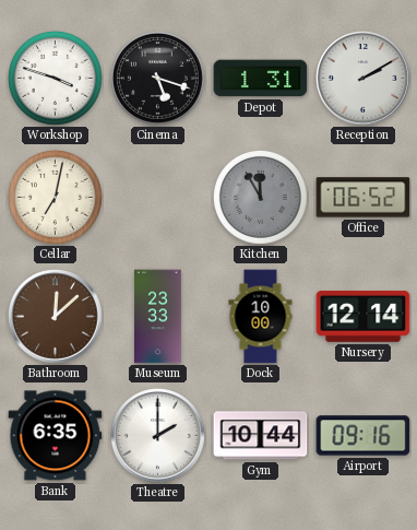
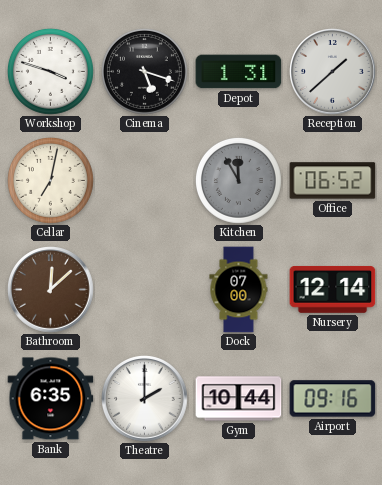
Reception: 2:10 -> 1:38
Museum: 23:33 -> none
Dock: 10:00 -> 07:00
